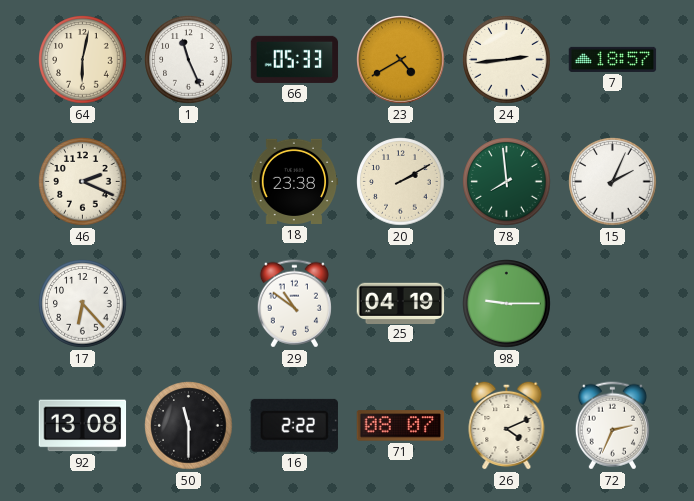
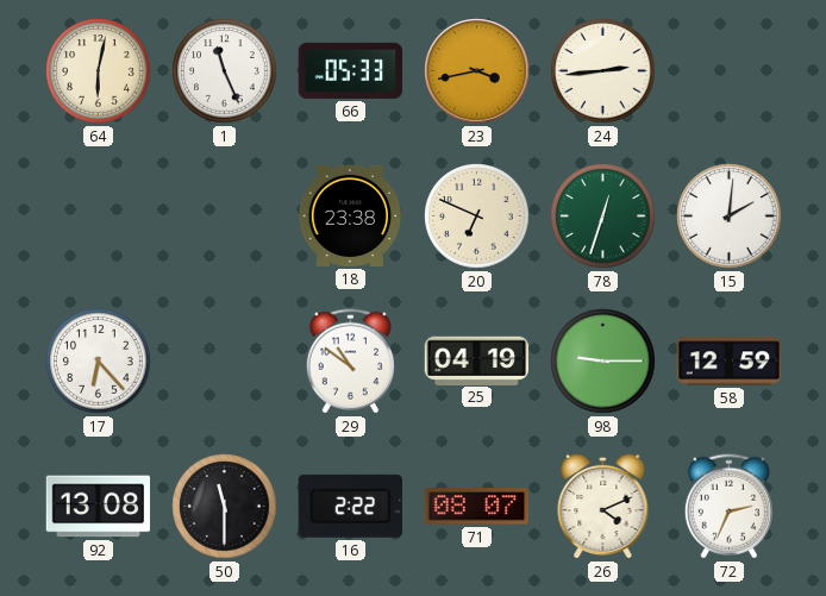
23: 4:40 -> 3:43
7: 18:57 -> none
46: 2:19 -> none
20: 2:10 -> 6:49
78: 7:59 -> 12:33
15: 2:04 -> 2:01
58: none -> 12:59
